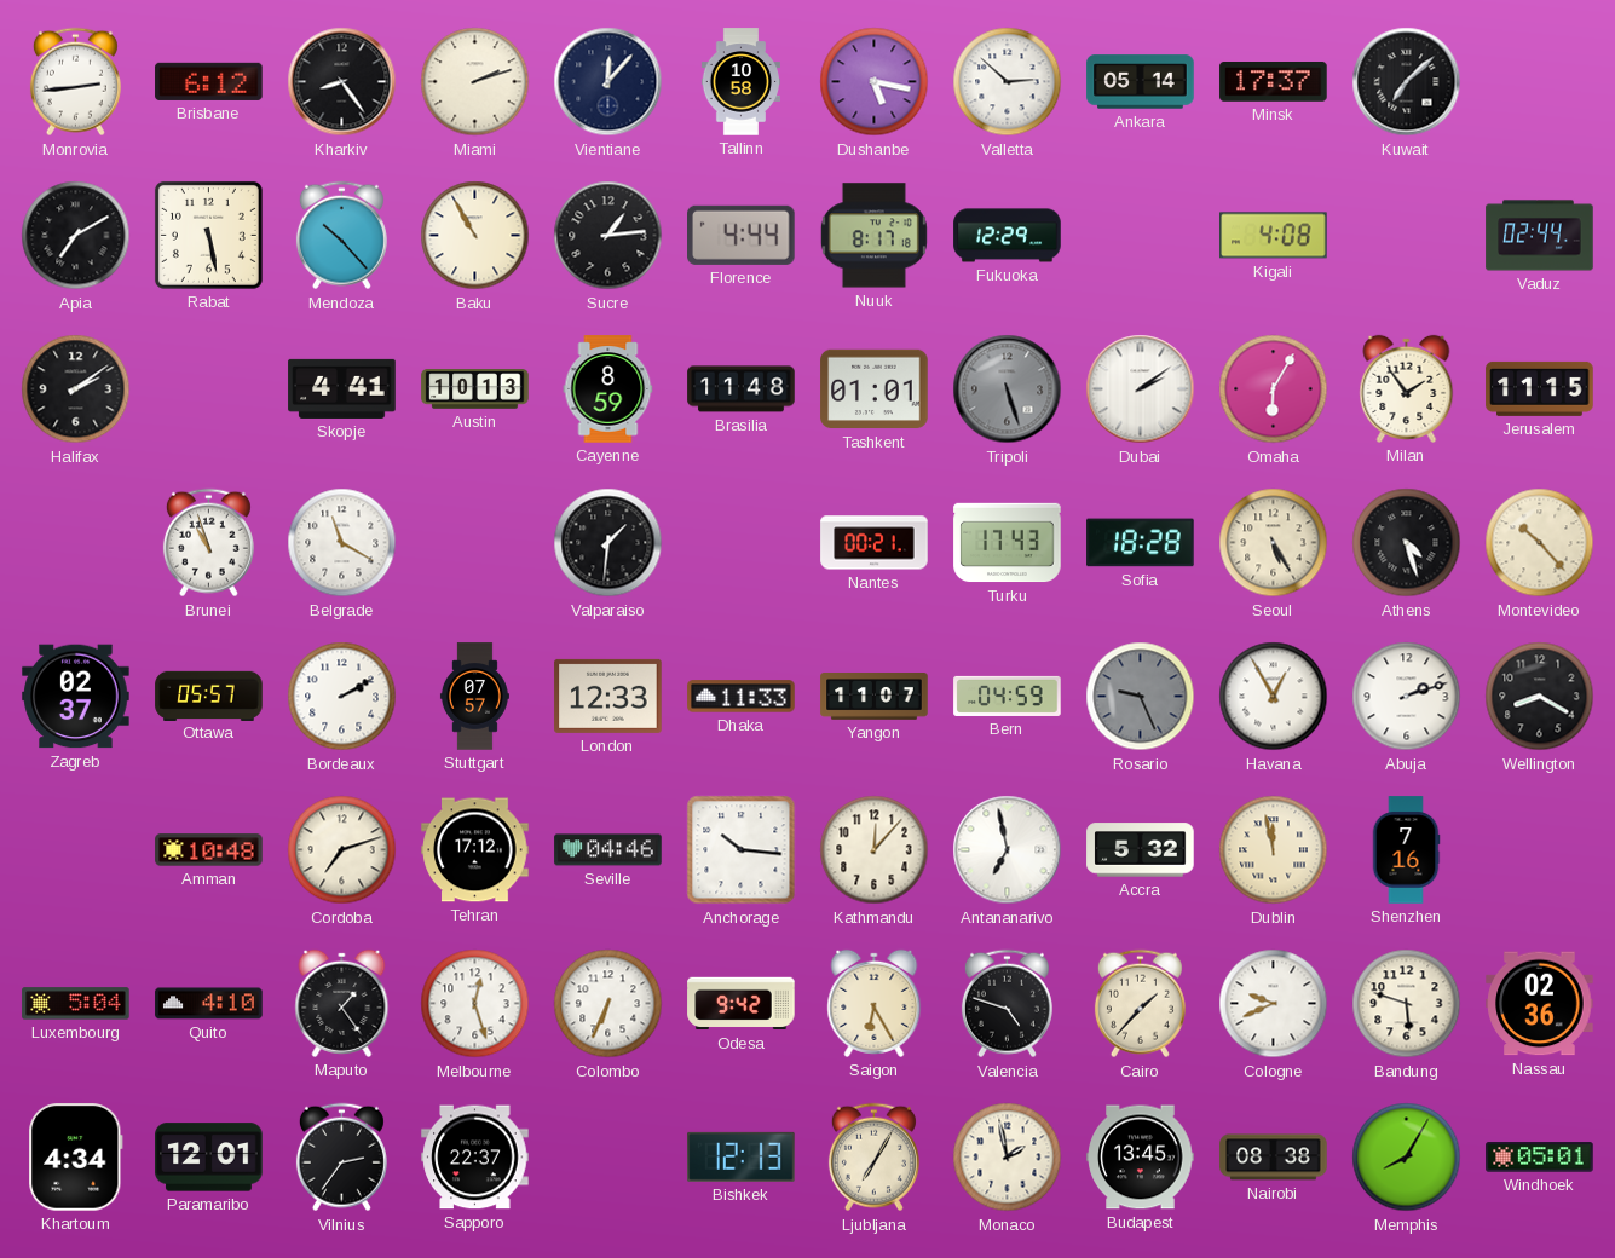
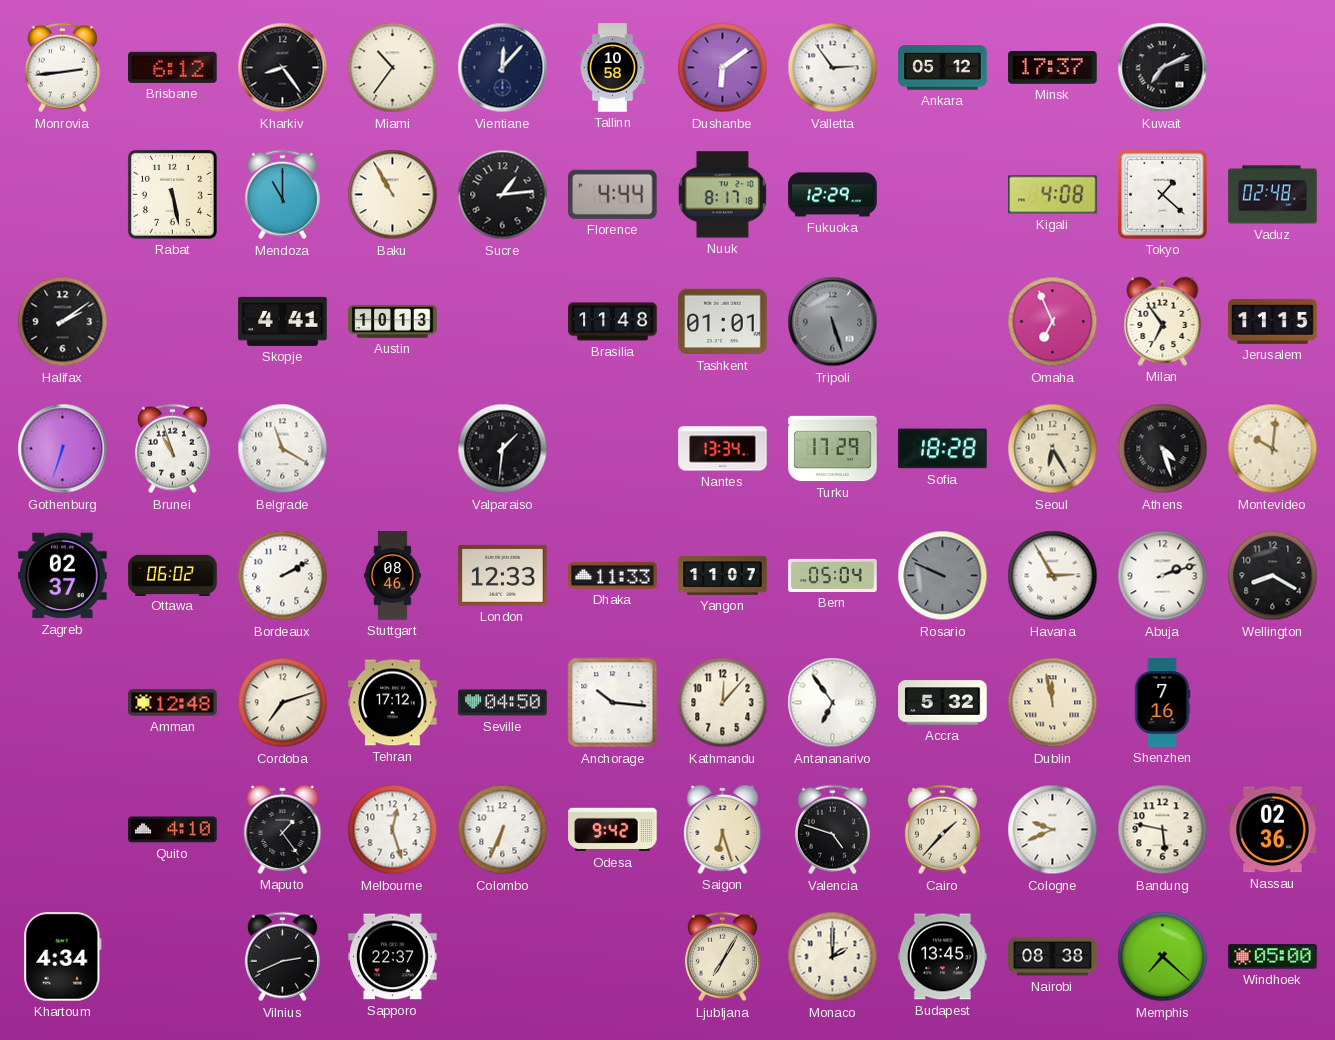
Miami: 2:12 -> 10:36
Dushanbe: 5:17 -> 6:09
Valletta: 2:52 -> 2:54
Ankara: 05:14 -> 05:12
Kuwait: 7:08 -> 7:11
Apia: 7:10 -> none
Mendoza: 10:23 -> 11:00
Tokyo: none -> 1:22
Vaduz: 02:44 -> 02:48
Cayenne: 8:59 -> none
Dubai: 2:09 -> none
Omaha: 6:05 -> 6:56
Milan: 1:54 -> 6:54
Gothenburg: none -> 6:33
Nantes: 00:21 -> 13:34
Turku: 17:43 -> 17:29
Seoul: 5:25 -> 6:25
Montevideo: 10:23 -> 10:01
Ottawa: 05:57 -> 06:02
Stuttgart: 07:57 -> 08:46
Bern: 04:59 -> 05:04
Rosario: 9:26 -> 9:49
Havana: 12:55 -> 2:55
Amman: 10:48 -> 12:48
Seville: 04:46 -> 04:50
Antananarivo: 6:58 -> 6:54
Luxembourg: 5:04 -> none
Saigon: 6:25 -> 6:27
Bandung: 5:48 -> 5:47
Paramaribo: 12:01 -> none
Vilnius: 2:36 -> 2:41
Bishkek: 12:13 -> none
Monaco: 1:58 -> 2:00
Memphis: 8:05 -> 7:22
Windhoek: 05:01 -> 05:00
